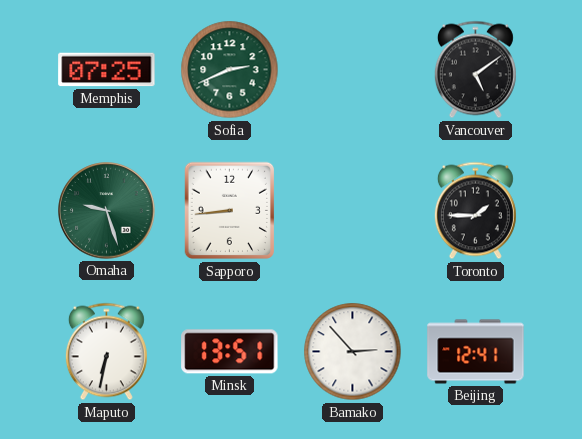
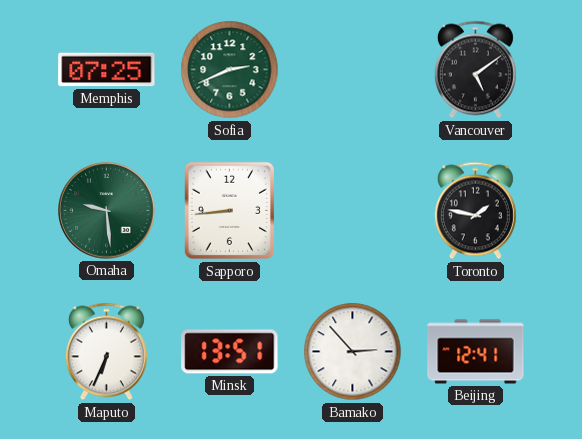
Omaha: 9:27 -> 9:29
Toronto: 1:45 -> 1:47
Maputo: 6:32 -> 6:34
